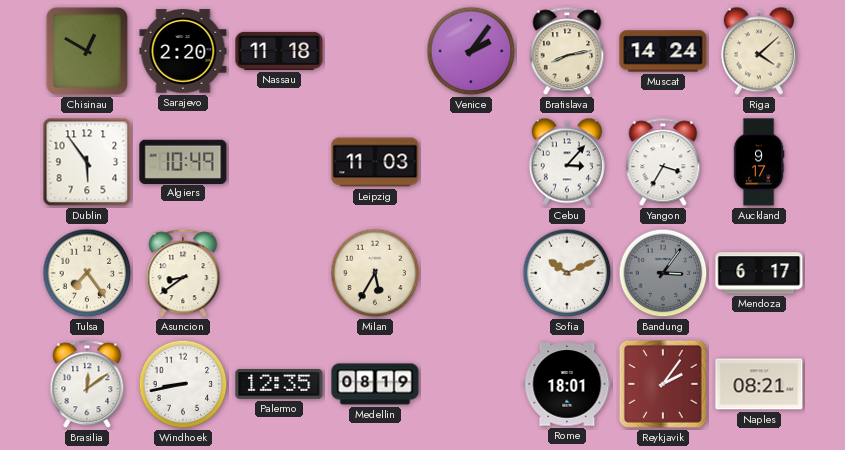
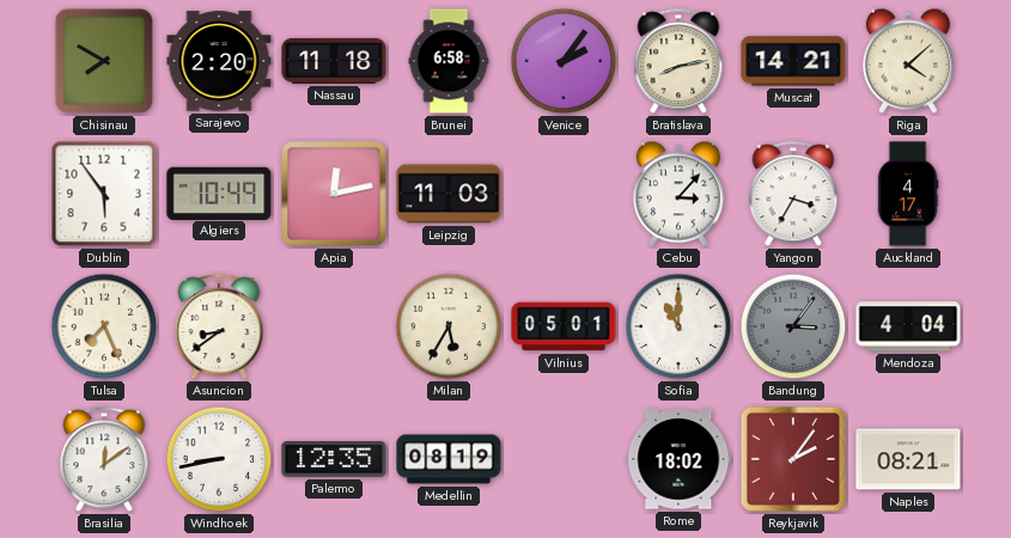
Chisinau: 12:50 -> 7:50
Brunei: none -> 6:58
Muscat: 14:24 -> 14:21
Apia: none -> 12:13
Auckland: 9:17 -> 4:17
Tulsa: 7:24 -> 7:26
Vilnius: none -> 05:01
Sofia: 10:11 -> 11:00
Mendoza: 6:17 -> 4:04
Rome: 18:01 -> 18:02
